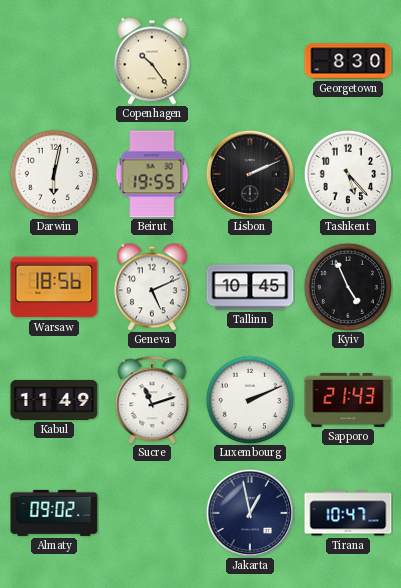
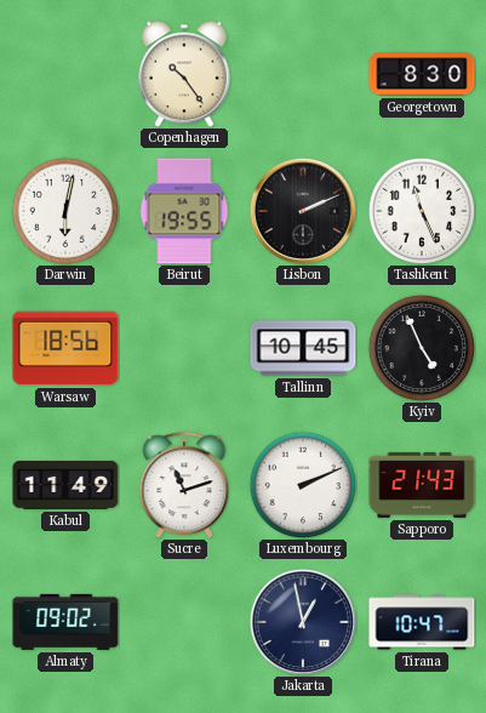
Tashkent: 5:23 -> 11:26
Geneva: 5:11 -> none
